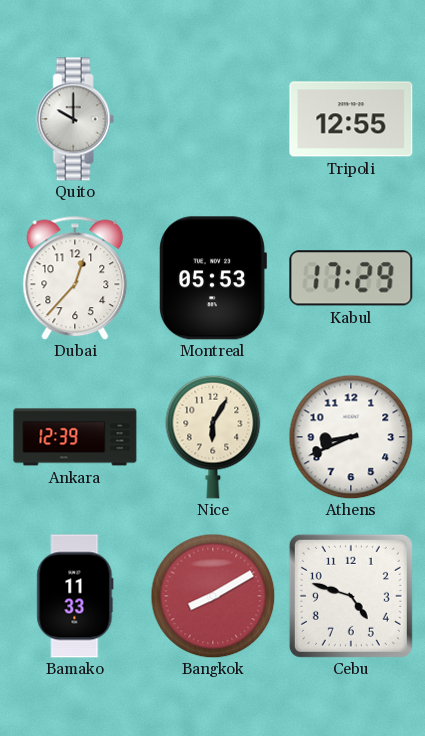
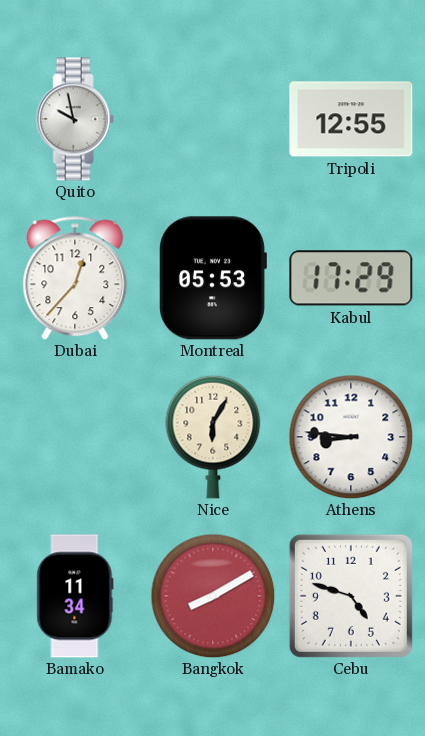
Quito: 10:00 -> 9:58
Ankara: 12:39 -> none
Athens: 8:41 -> 8:46
Bamako: 11:33 -> 11:34
